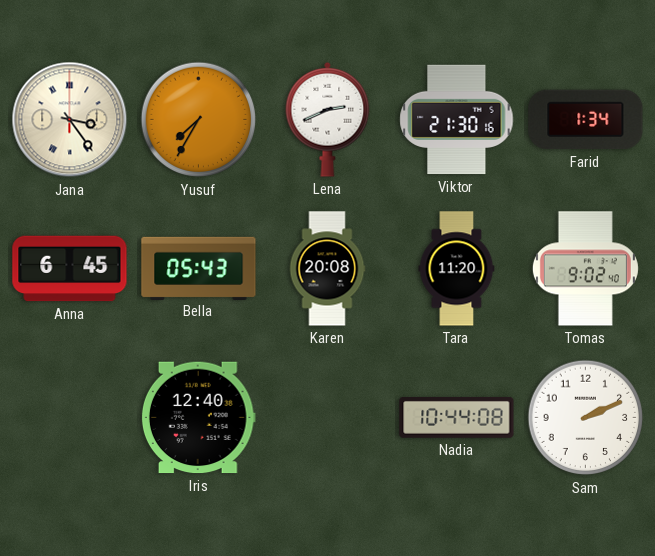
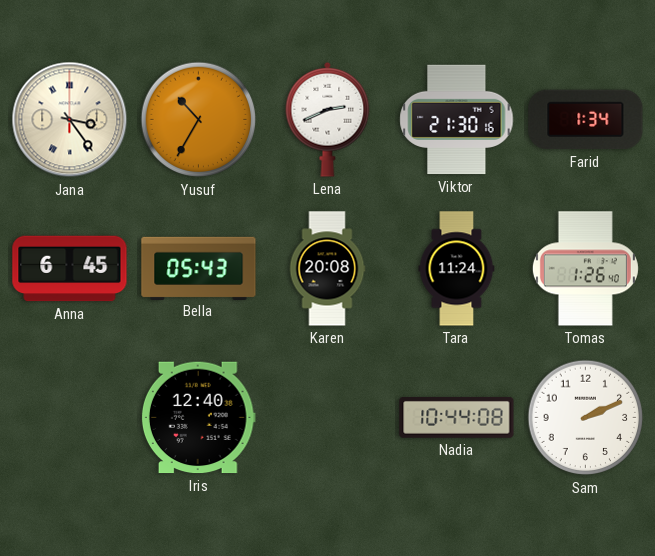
Yusuf: 7:35 -> 10:35
Tara: 11:20 -> 11:24
Tomas: 9:02 -> 1:26
